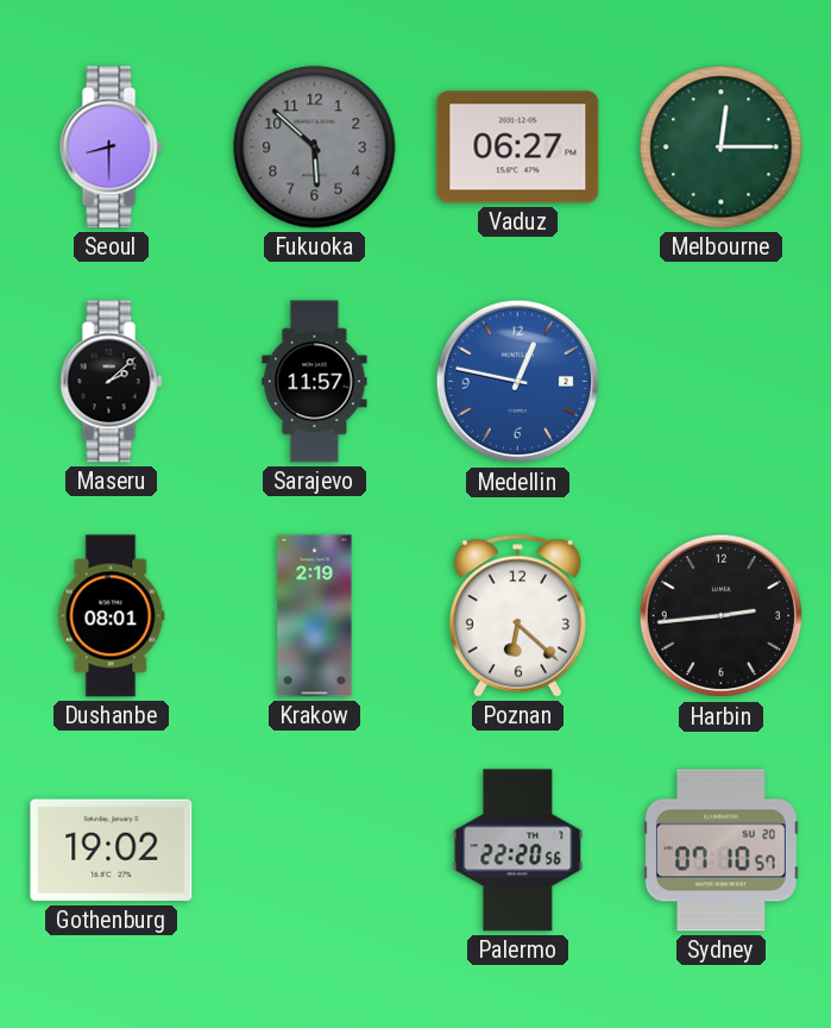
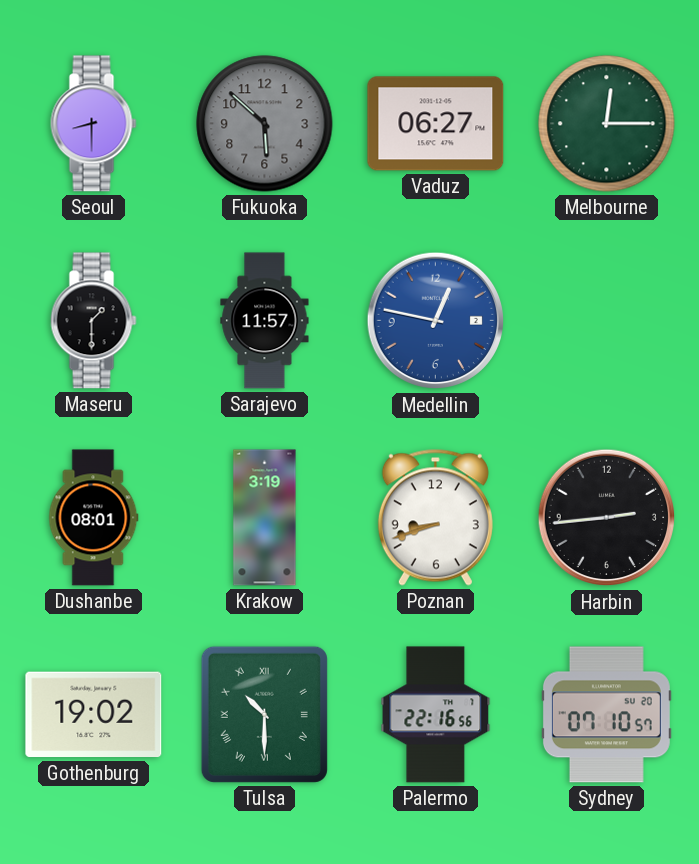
Maseru: 2:08 -> 1:30
Krakow: 2:19 -> 3:19
Poznan: 6:22 -> 8:42
Tulsa: none -> 10:30
Palermo: 22:20 -> 22:16
